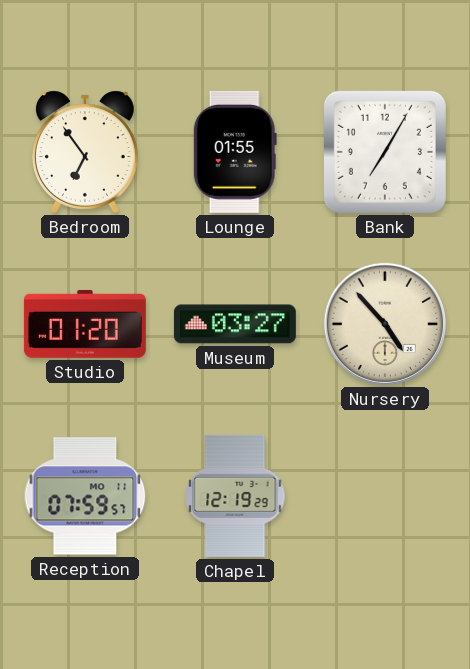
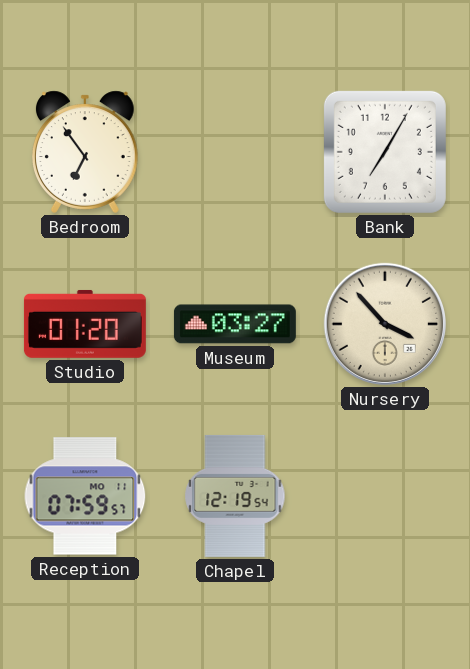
Lounge: 01:55 -> none
Nursery: 4:53 -> 3:53
Chapel: 12:19:29 -> 12:19:54
